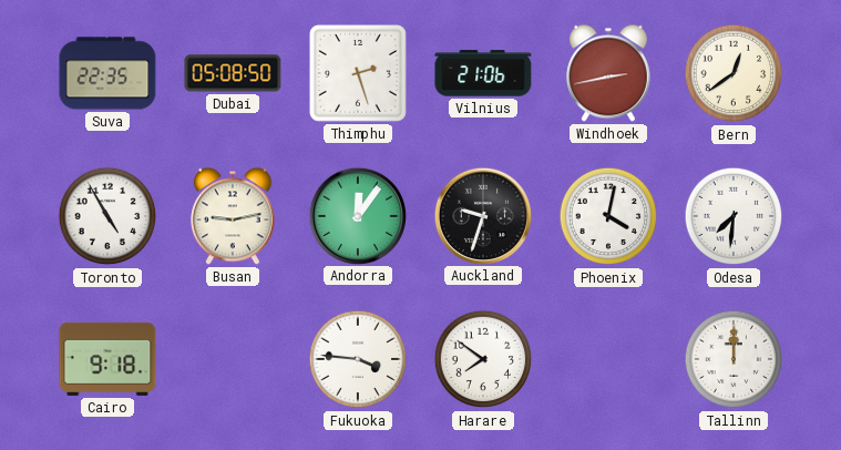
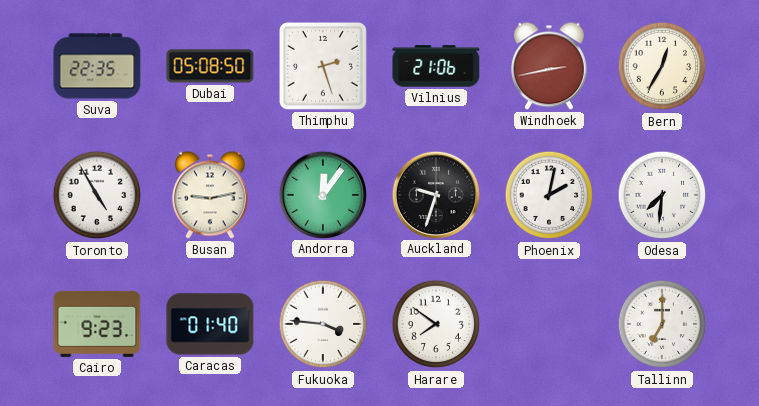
Bern: 12:39 -> 12:35
Phoenix: 4:02 -> 2:02
Cairo: 9:18 -> 9:23
Caracas: none -> 01:40
Tallinn: 12:00 -> 7:00
